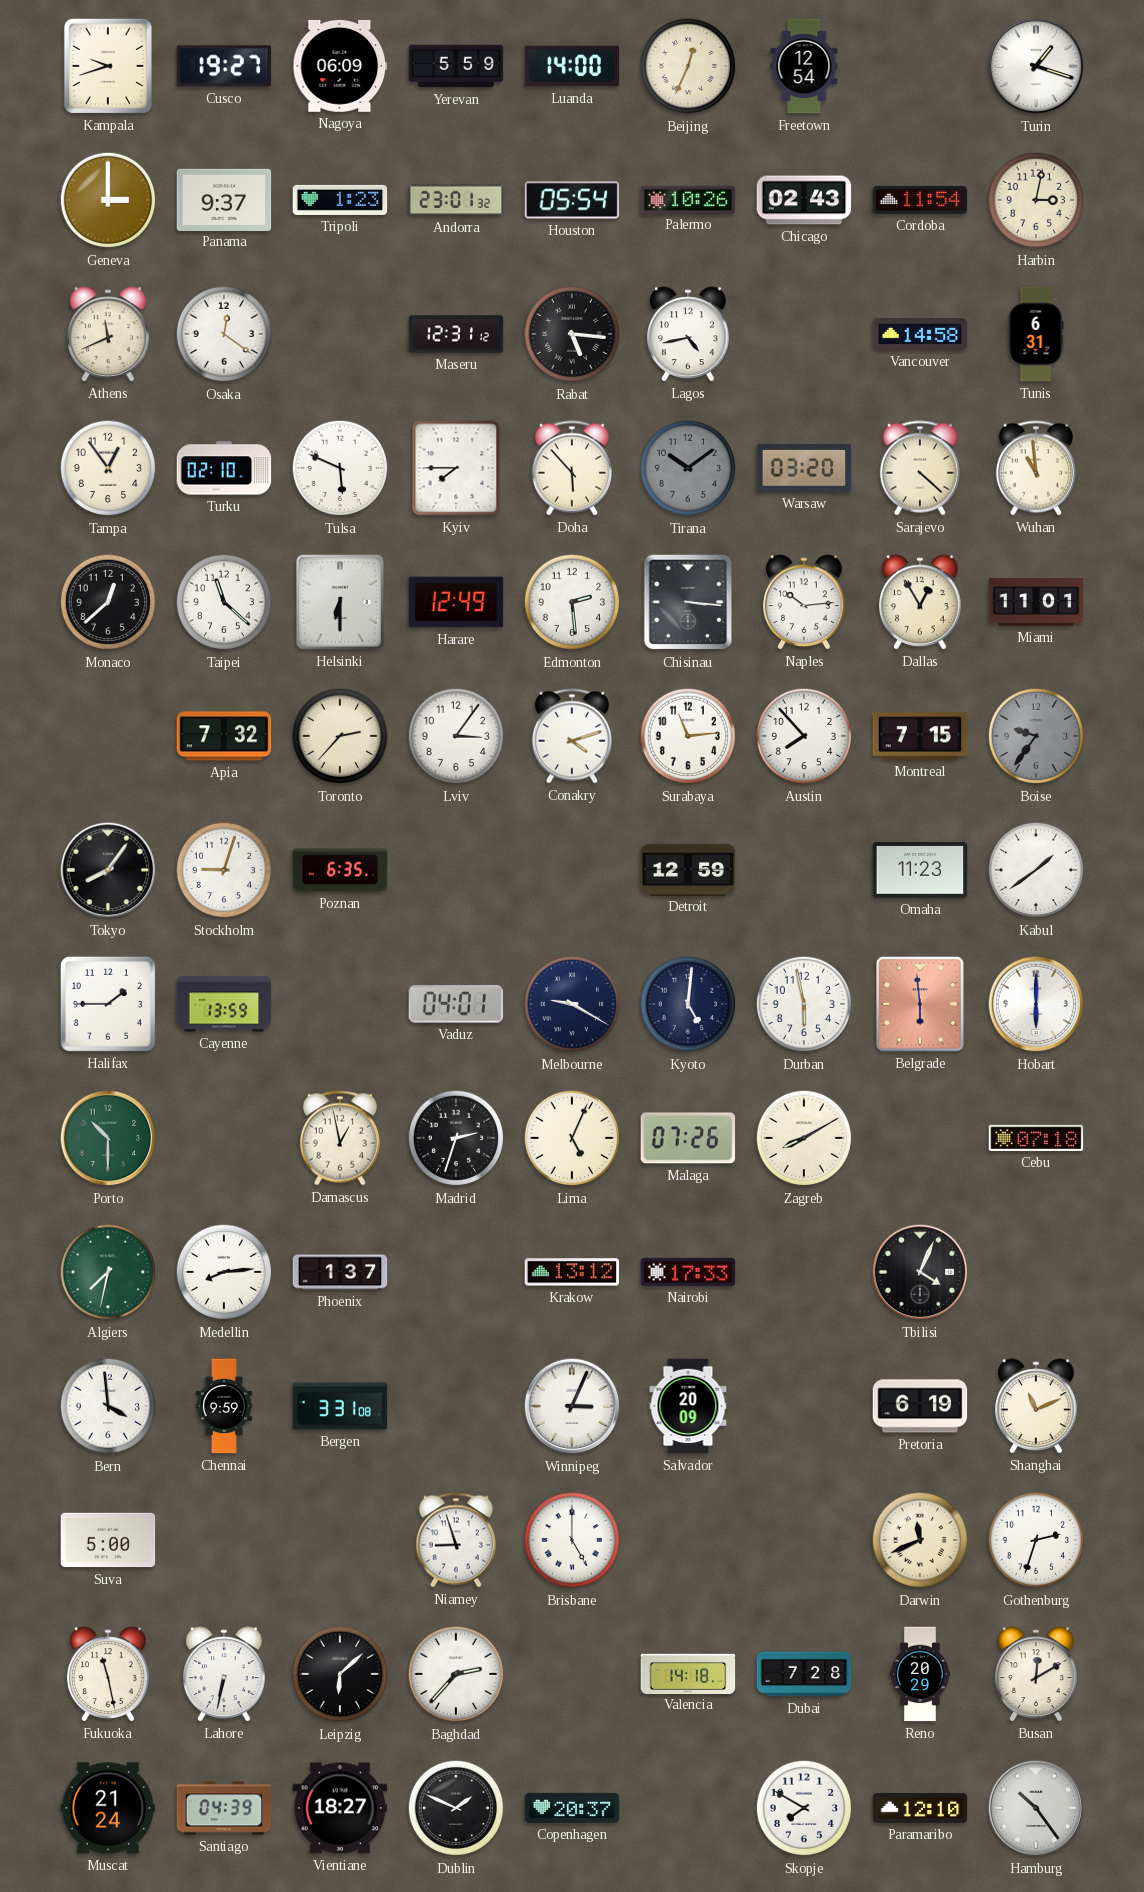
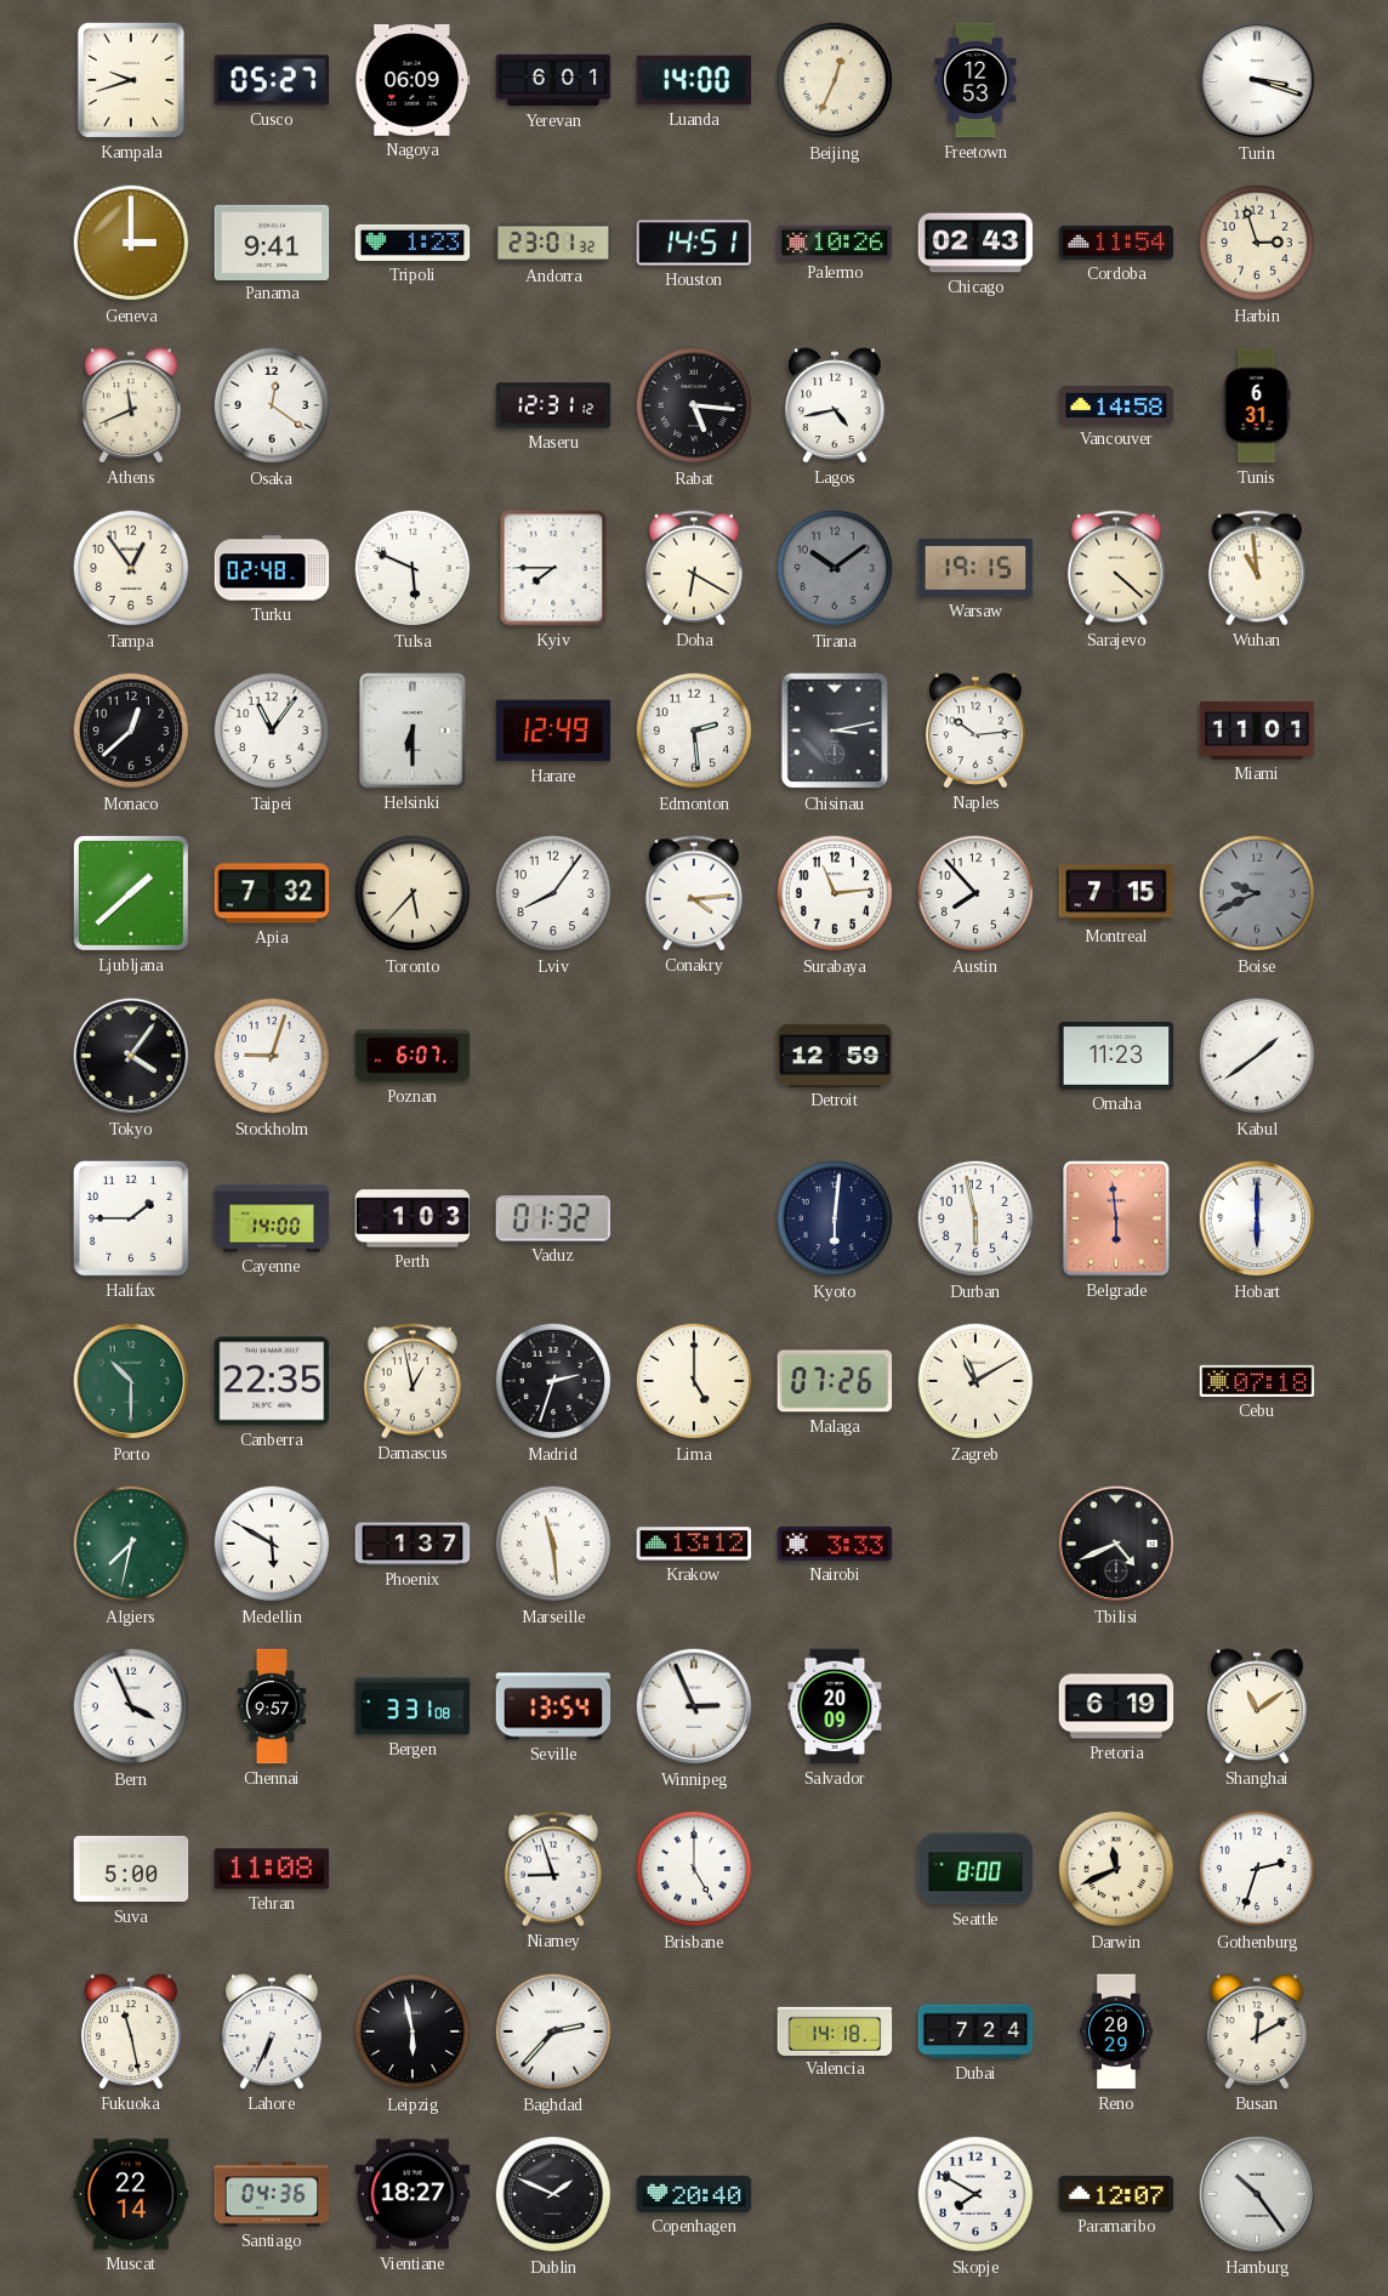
Cusco: 19:27 -> 05:27
Yerevan: 5:59 -> 6:01
Freetown: 12:54 -> 12:53
Turin: 1:18 -> 3:18
Panama: 9:37 -> 9:41
Houston: 05:54 -> 14:51
Harbin: 3:02 -> 2:57
Turku: 02:10 -> 02:48
Doha: 5:53 -> 6:20
Warsaw: 03:20 -> 19:15
Taipei: 11:22 -> 11:06
Chisinau: 3:16 -> 3:13
Dallas: 12:55 -> none
Ljubljana: none -> 1:38
Toronto: 2:37 -> 5:37
Lviv: 3:06 -> 8:06
Conakry: 4:12 -> 4:14
Boise: 9:36 -> 9:41
Tokyo: 8:06 -> 4:06
Poznan: 6:35 -> 6:07
Cayenne: 13:59 -> 14:00
Perth: none -> 1:03
Vaduz: 04:01 -> 01:32
Melbourne: 9:20 -> none
Kyoto: 5:01 -> 6:01
Canberra: none -> 22:35
Lima: 5:04 -> 5:00
Zagreb: 8:10 -> 11:10
Medellin: 8:14 -> 5:50
Marseille: none -> 11:29
Nairobi: 17:33 -> 3:33
Tbilisi: 4:04 -> 4:41
Bern: 3:59 -> 3:56
Chennai: 9:59 -> 9:57
Seville: none -> 13:54
Winnipeg: 3:04 -> 2:56
Shanghai: 11:11 -> 11:09
Tehran: none -> 11:08
Seattle: none -> 8:00
Lahore: 6:32 -> 6:34
Leipzig: 6:08 -> 5:58
Dubai: 7:28 -> 7:24
Muscat: 21:24 -> 22:14
Santiago: 04:39 -> 04:36
Copenhagen: 20:37 -> 20:40
Paramaribo: 12:10 -> 12:07
